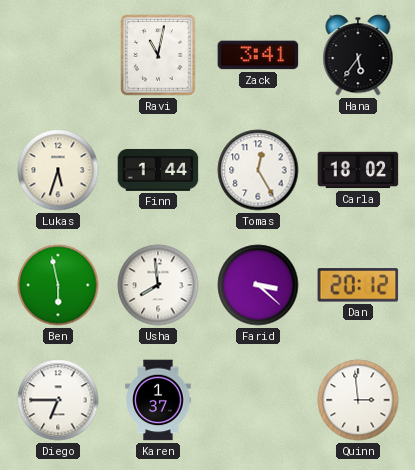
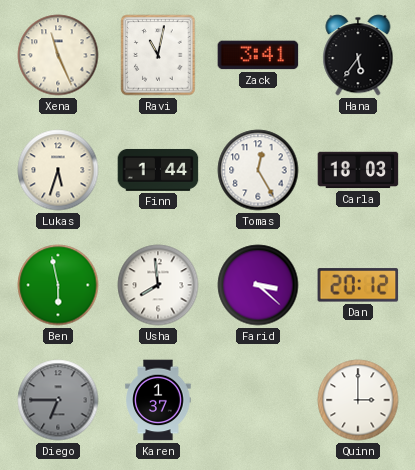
Xena: none -> 11:26
Carla: 18:02 -> 18:03
Diego dial: white -> grey
Quinn: 2:59 -> 3:00
